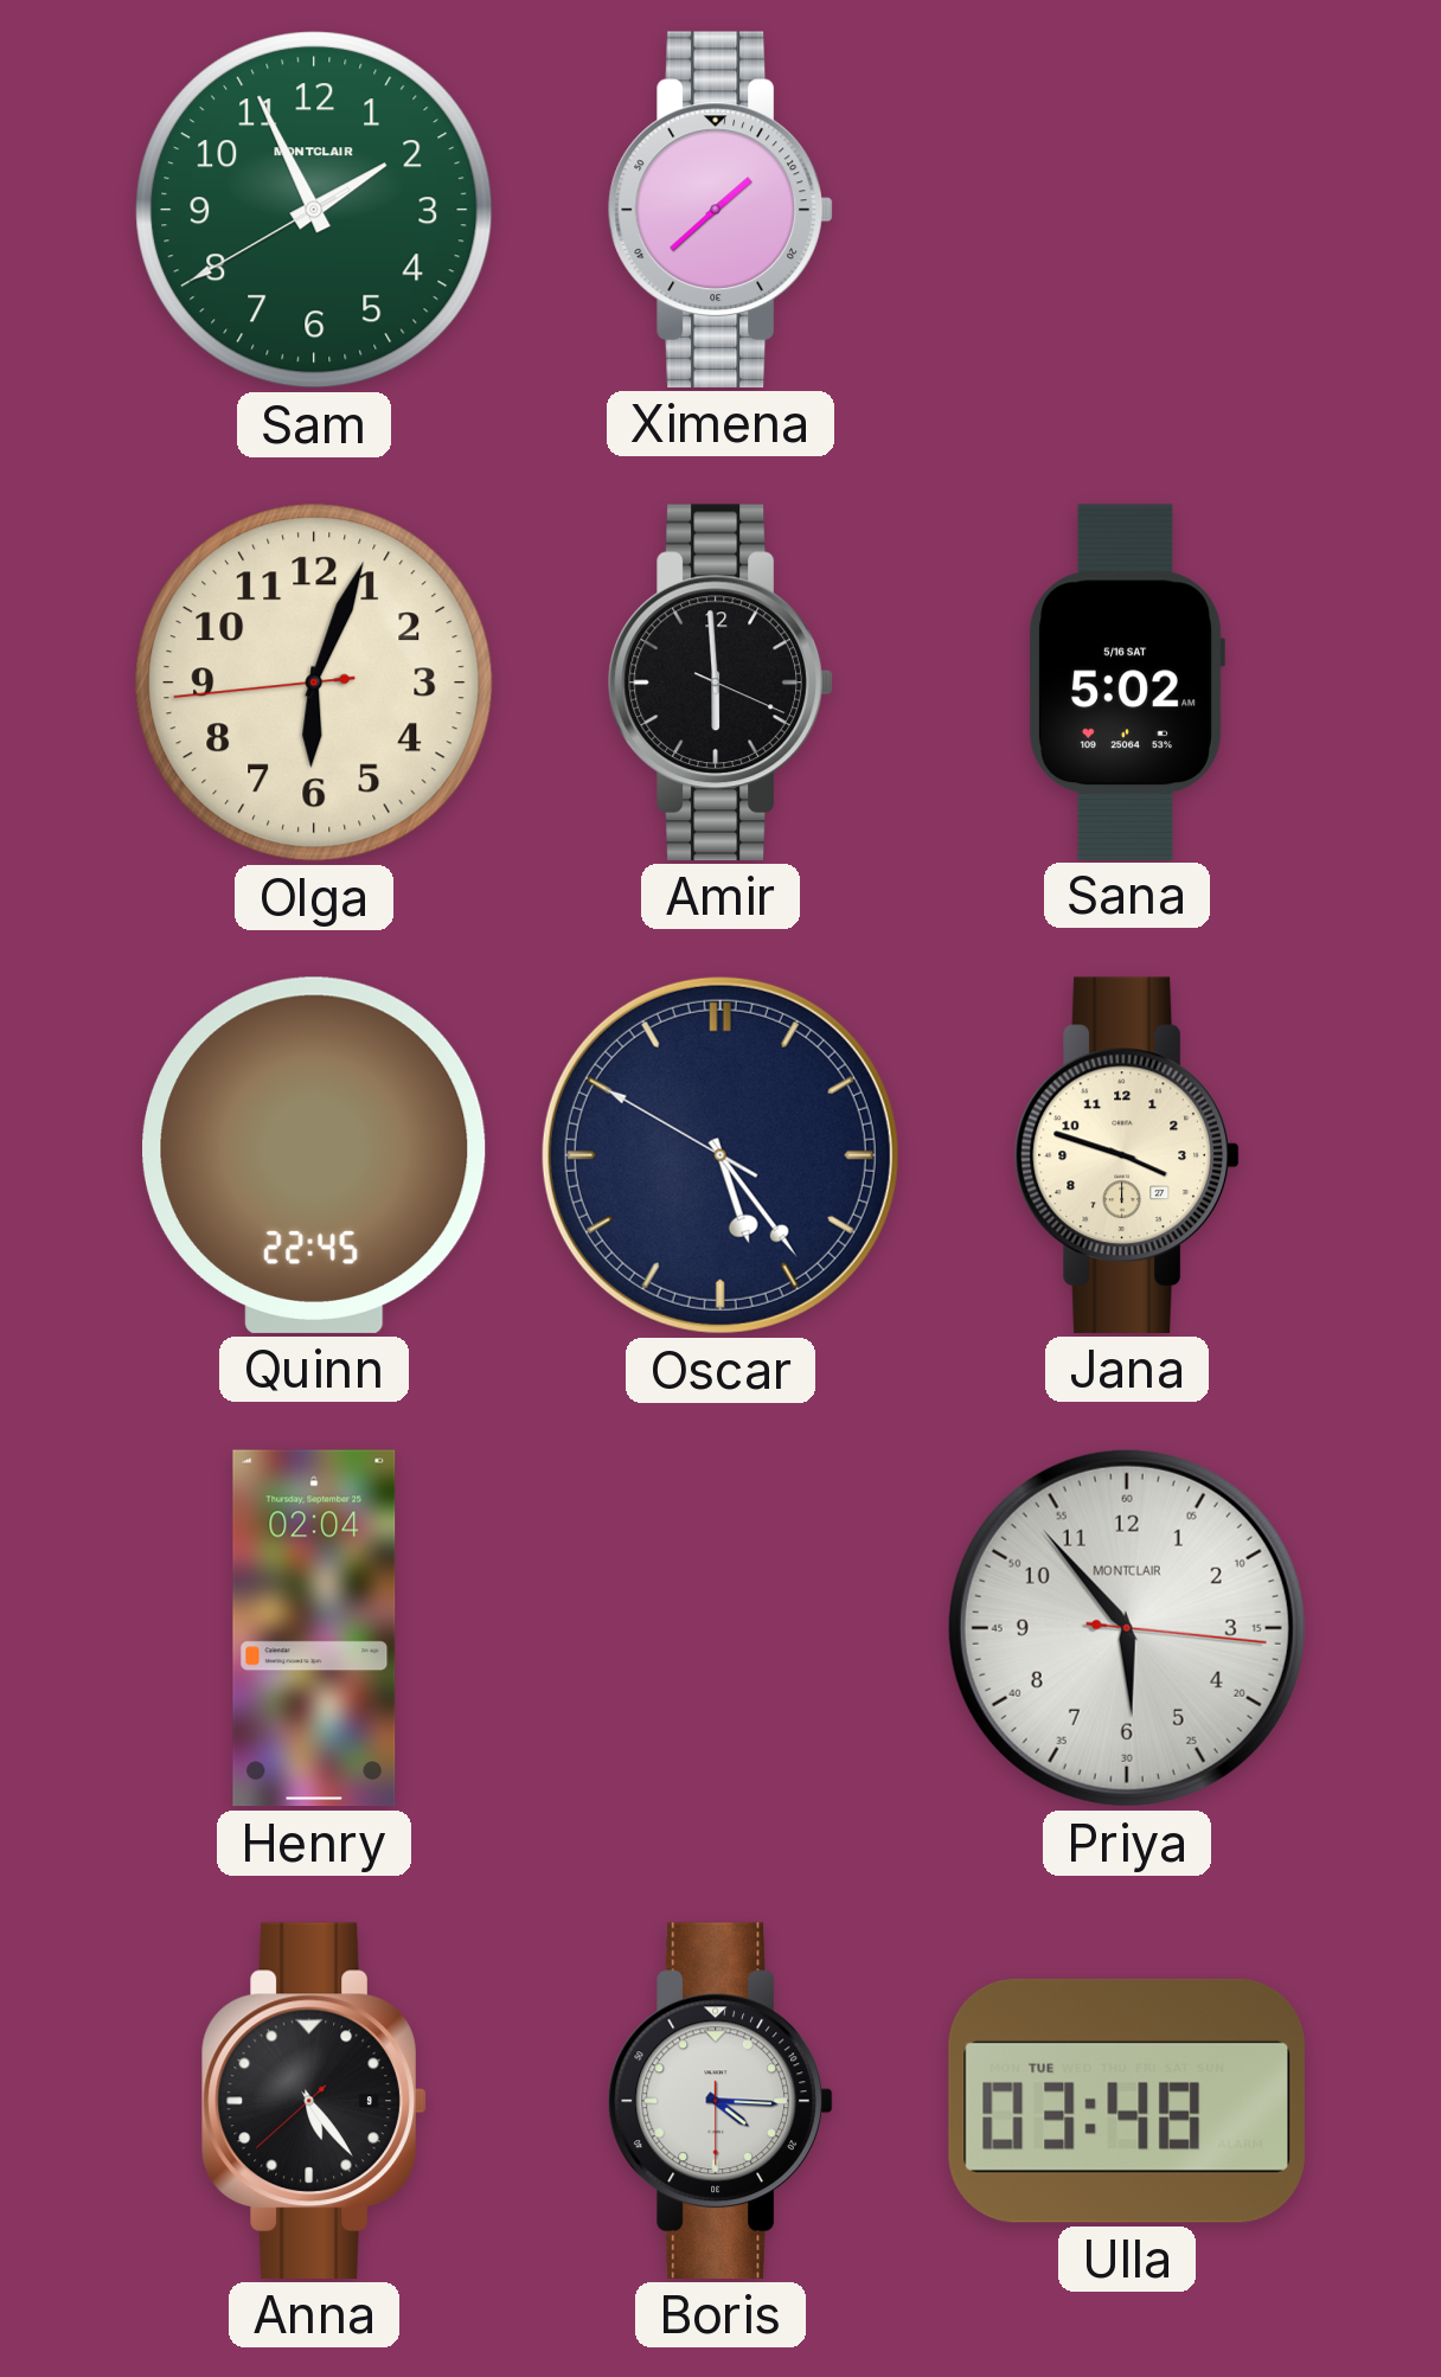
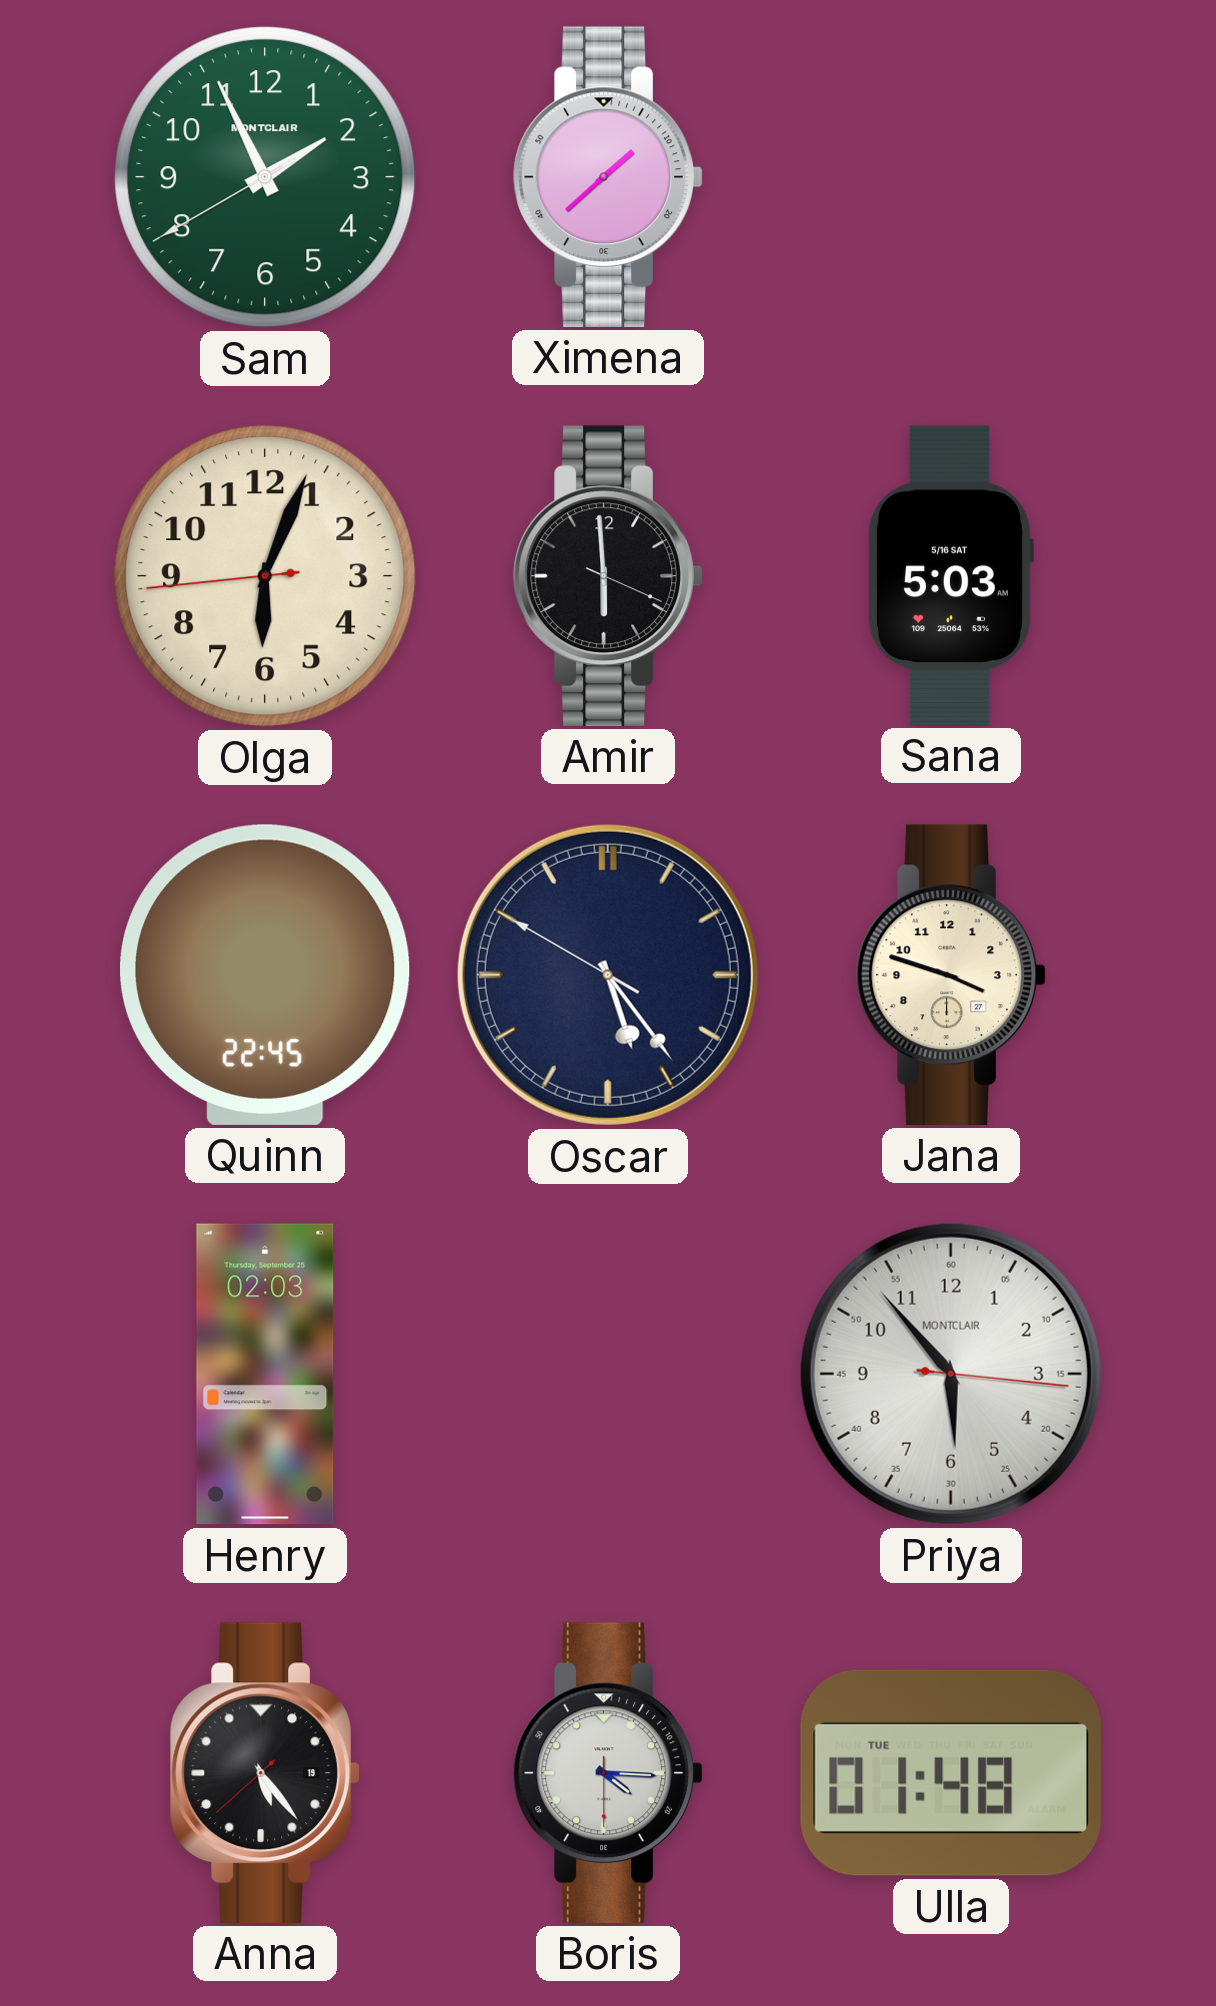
Sana: 5:02 -> 5:03
Henry: 02:04 -> 02:03
Anna date: 9 -> 19
Ulla: 03:48 -> 01:48
